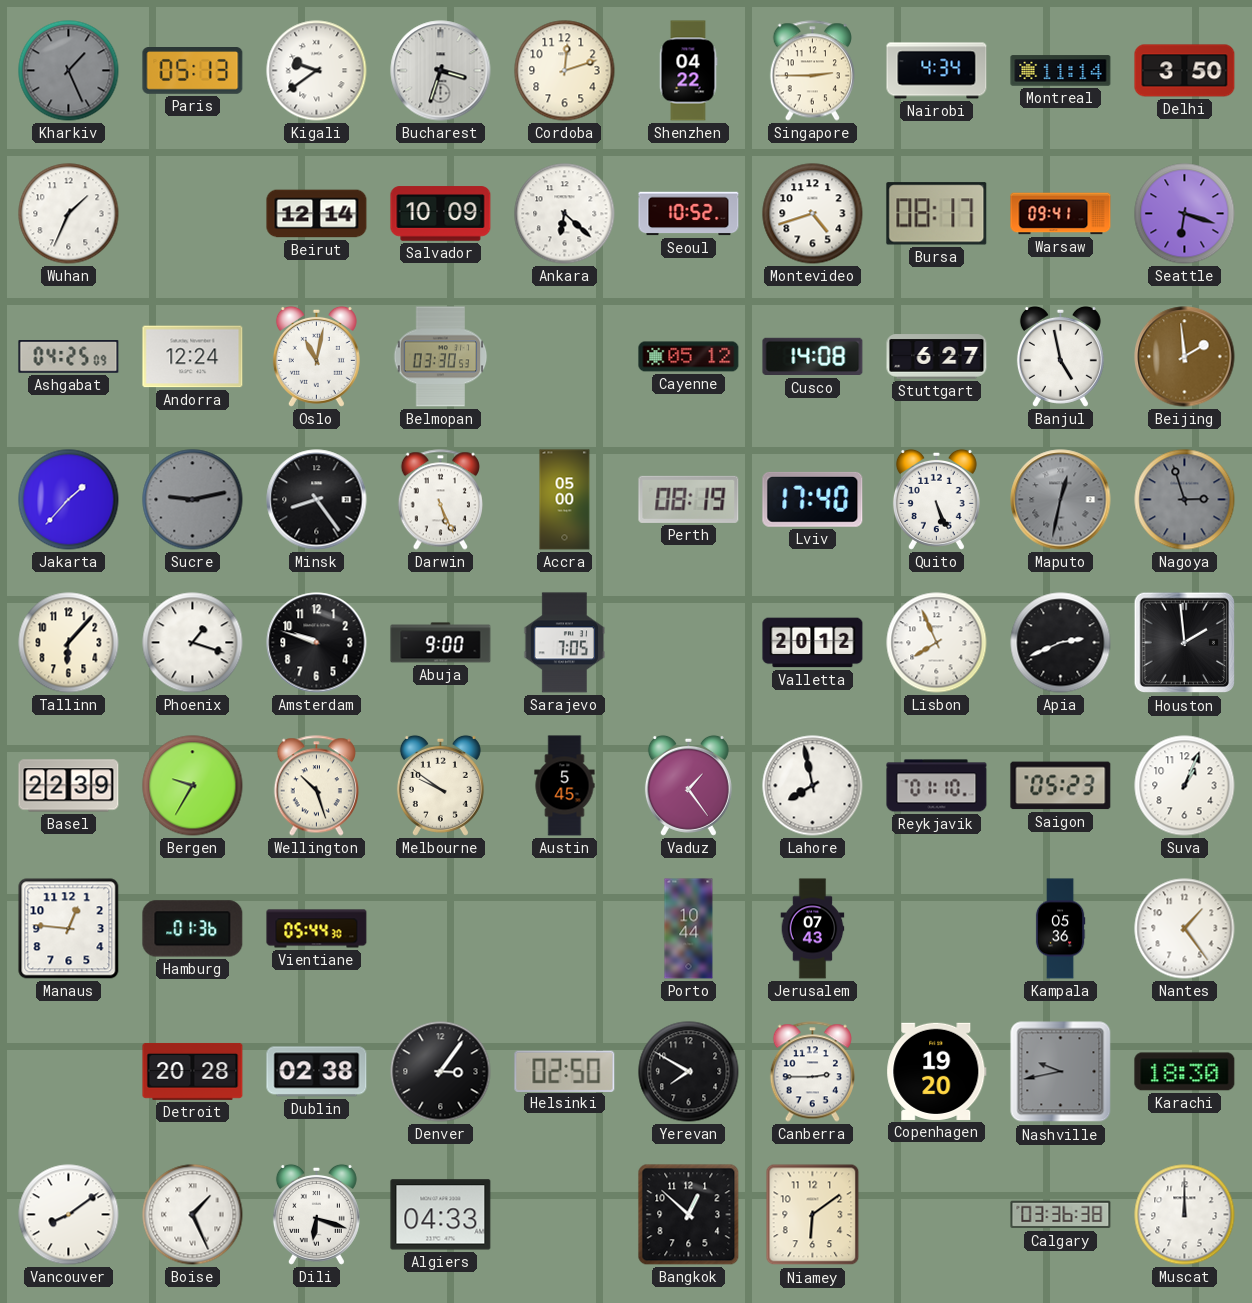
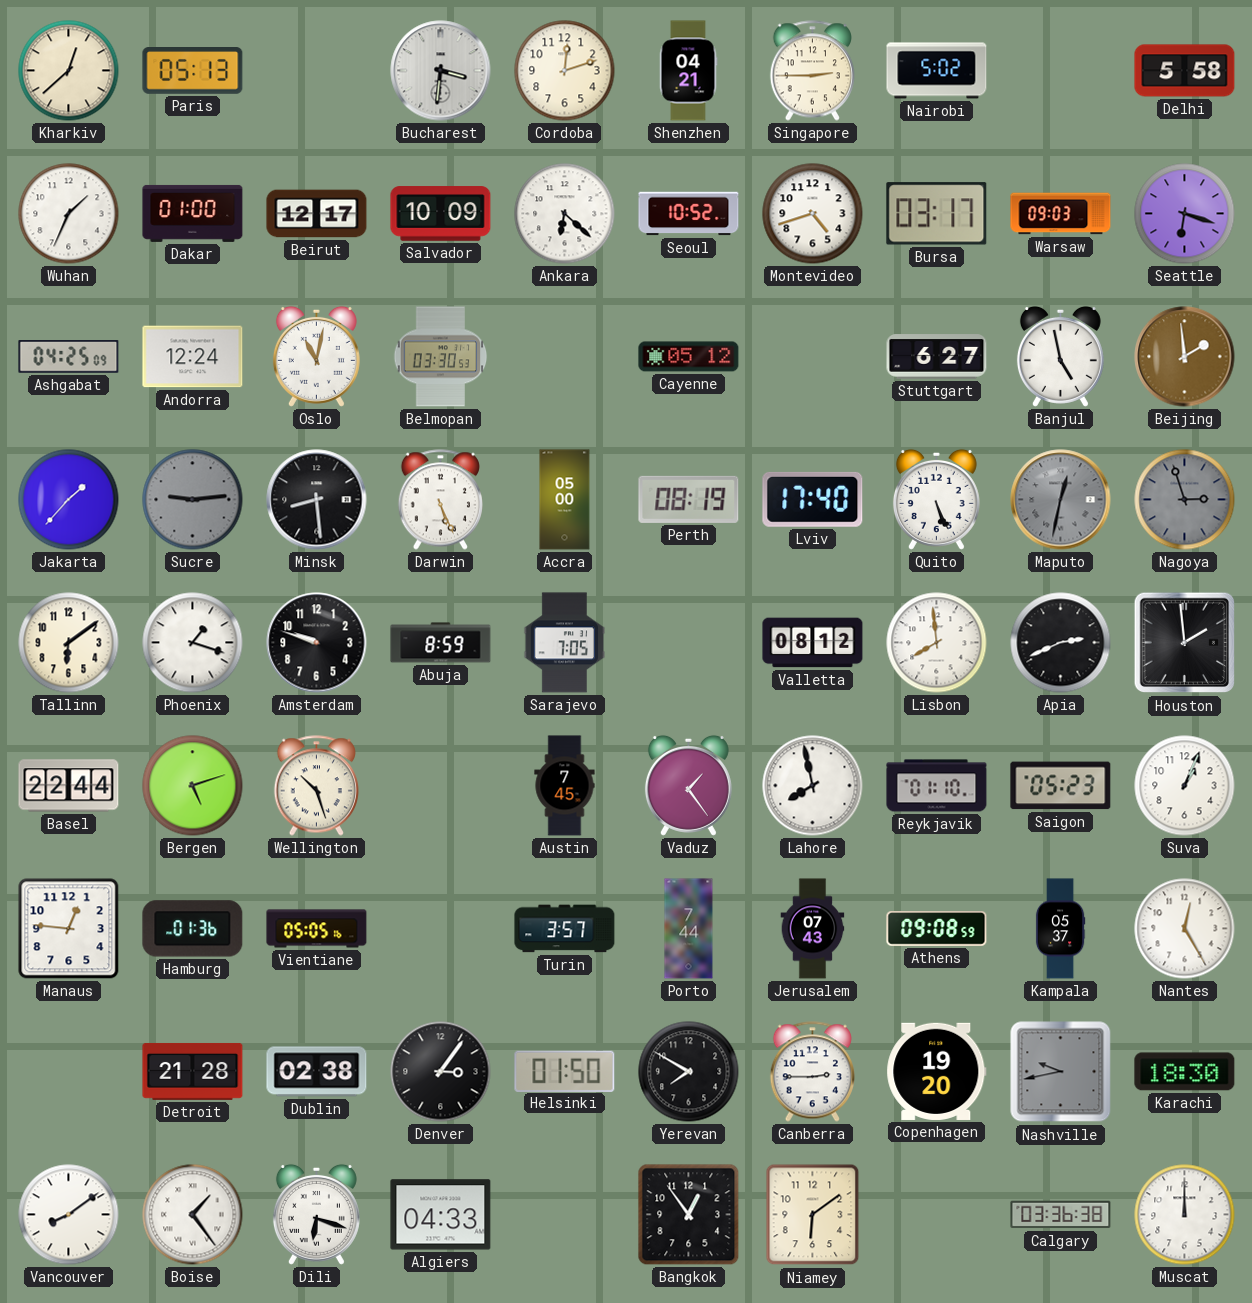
Kharkiv: 1:26 -> 12:38
Kharkiv dial: grey -> cream
Kigali: 9:39 -> none
Bucharest: 3:33 -> 3:31
Shenzhen: 04:22 -> 04:21
Nairobi: 4:34 -> 5:02
Montreal: 11:14 -> none
Delhi: 3:50 -> 5:58
Dakar: none -> 01:00
Beirut: 12:14 -> 12:17
Bursa: 08:17 -> 03:17
Warsaw: 09:41 -> 09:03
Cusco: 14:08 -> none
Sucre: 9:13 -> 9:14
Minsk: 8:24 -> 8:29
Tallinn: 6:07 -> 6:09
Abuja: 9:00 -> 8:59
Valletta: 20:12 -> 08:12
Lisbon: 7:56 -> 7:59
Basel: 22:39 -> 22:44
Bergen: 9:35 -> 5:12
Melbourne: 9:51 -> none
Austin: 5:45 -> 7:45
Vientiane: 05:44 -> 05:05
Turin: none -> 3:57
Porto: 10:44 -> 7:44
Athens: none -> 09:08
Kampala: 05:36 -> 05:37
Nantes: 1:24 -> 12:25
Detroit: 20:28 -> 21:28
Helsinki: 02:50 -> 01:50
Boise: 1:26 -> 1:24
Bangkok: 12:52 -> 12:54
